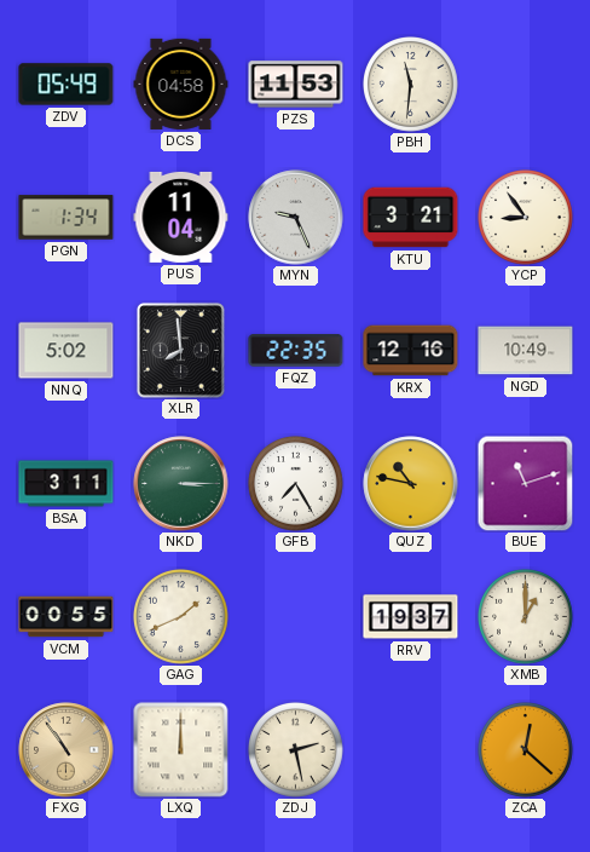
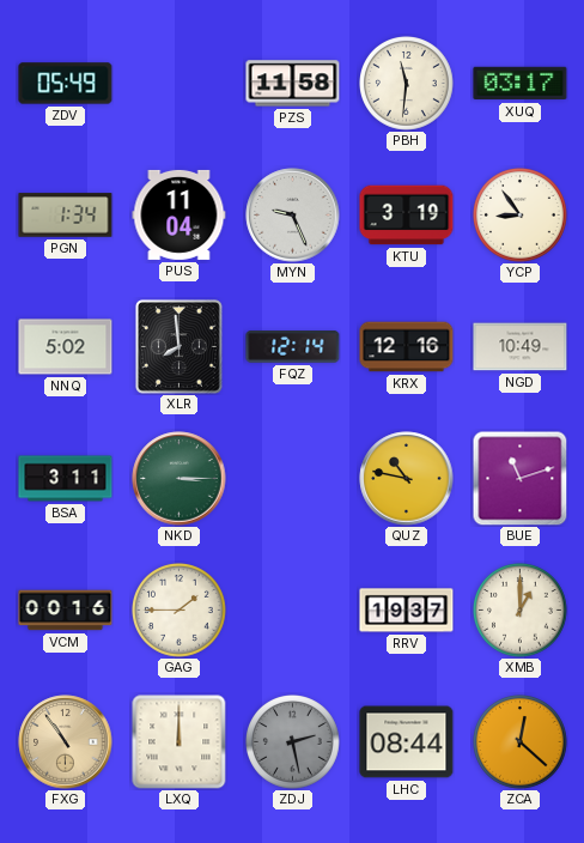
DCS: 04:58 -> none
PZS: 11:53 -> 11:58
XUQ: none -> 03:17
KTU: 3:21 -> 3:19
FQZ: 22:35 -> 12:14
GFB: 7:25 -> none
VCM: 00:55 -> 00:16
GAG: 1:41 -> 1:45
ZDJ dial: cream -> grey
LHC: none -> 08:44
